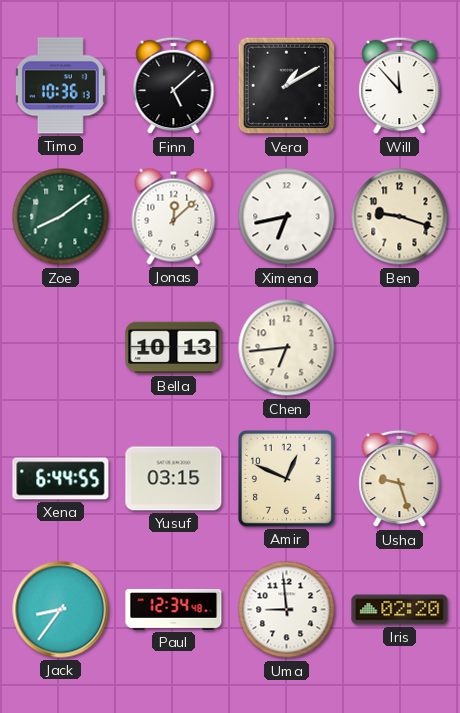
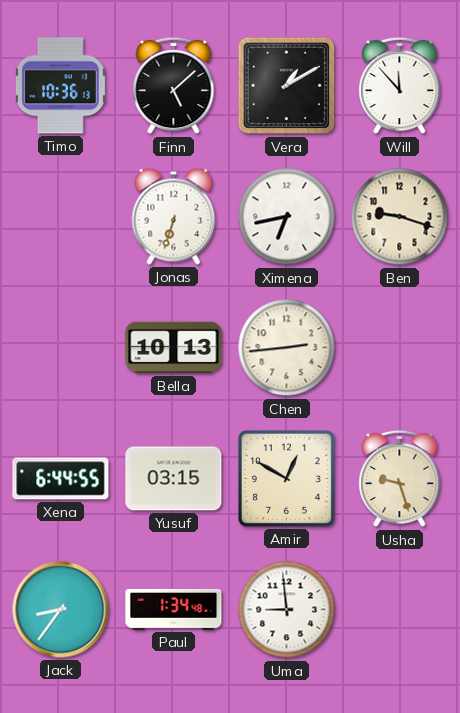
Zoe: 8:09 -> none
Jonas: 12:08 -> 6:33
Chen: 6:44 -> 2:44
Amir: 12:49 -> 12:50
Paul: 12:34 -> 1:34
Iris: 02:20 -> none
